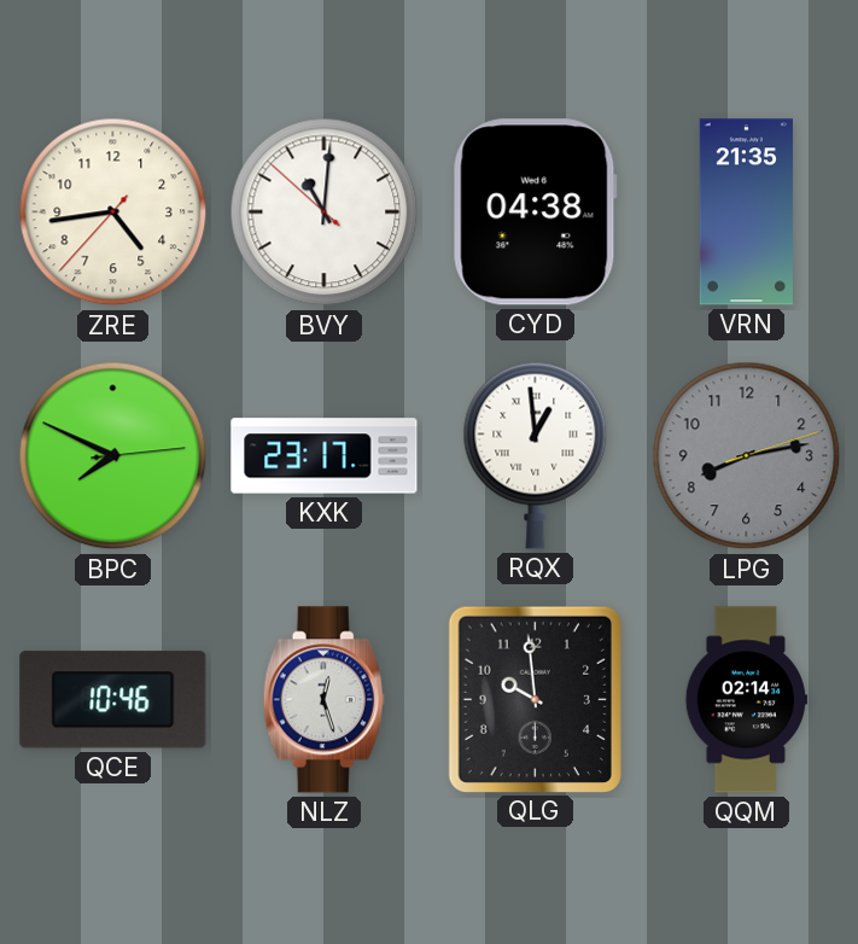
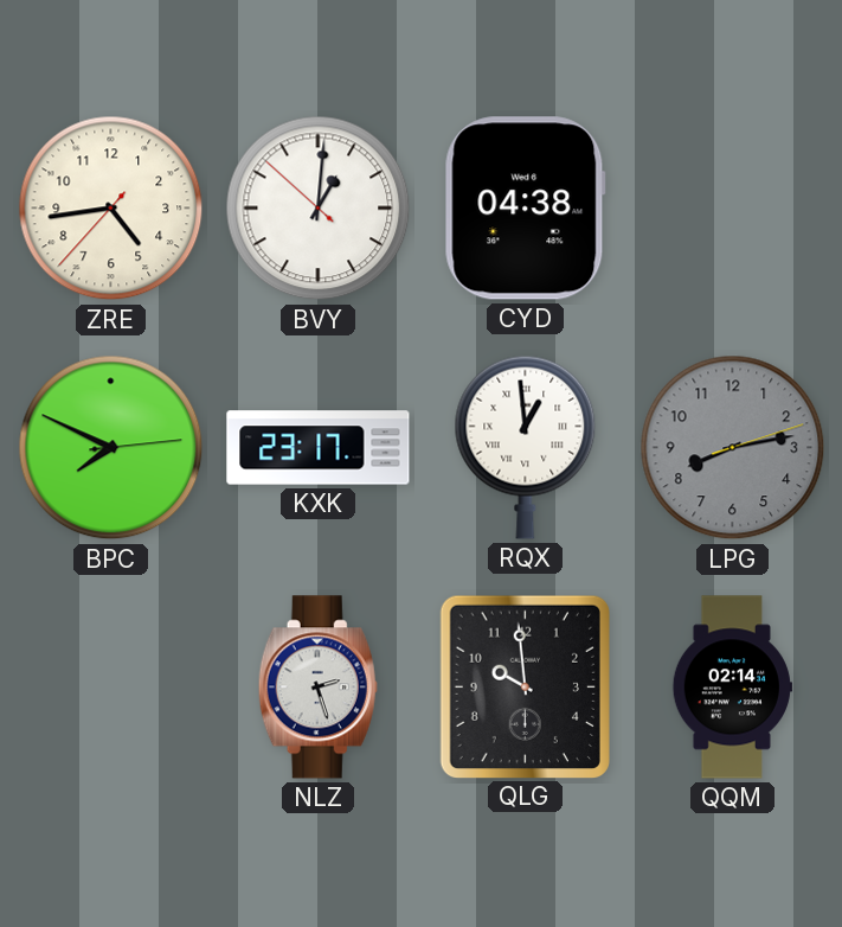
BVY: 11:00 -> 1:00
VRN: 21:35 -> none
QCE: 10:46 -> none
NLZ: 12:27 -> 2:27
